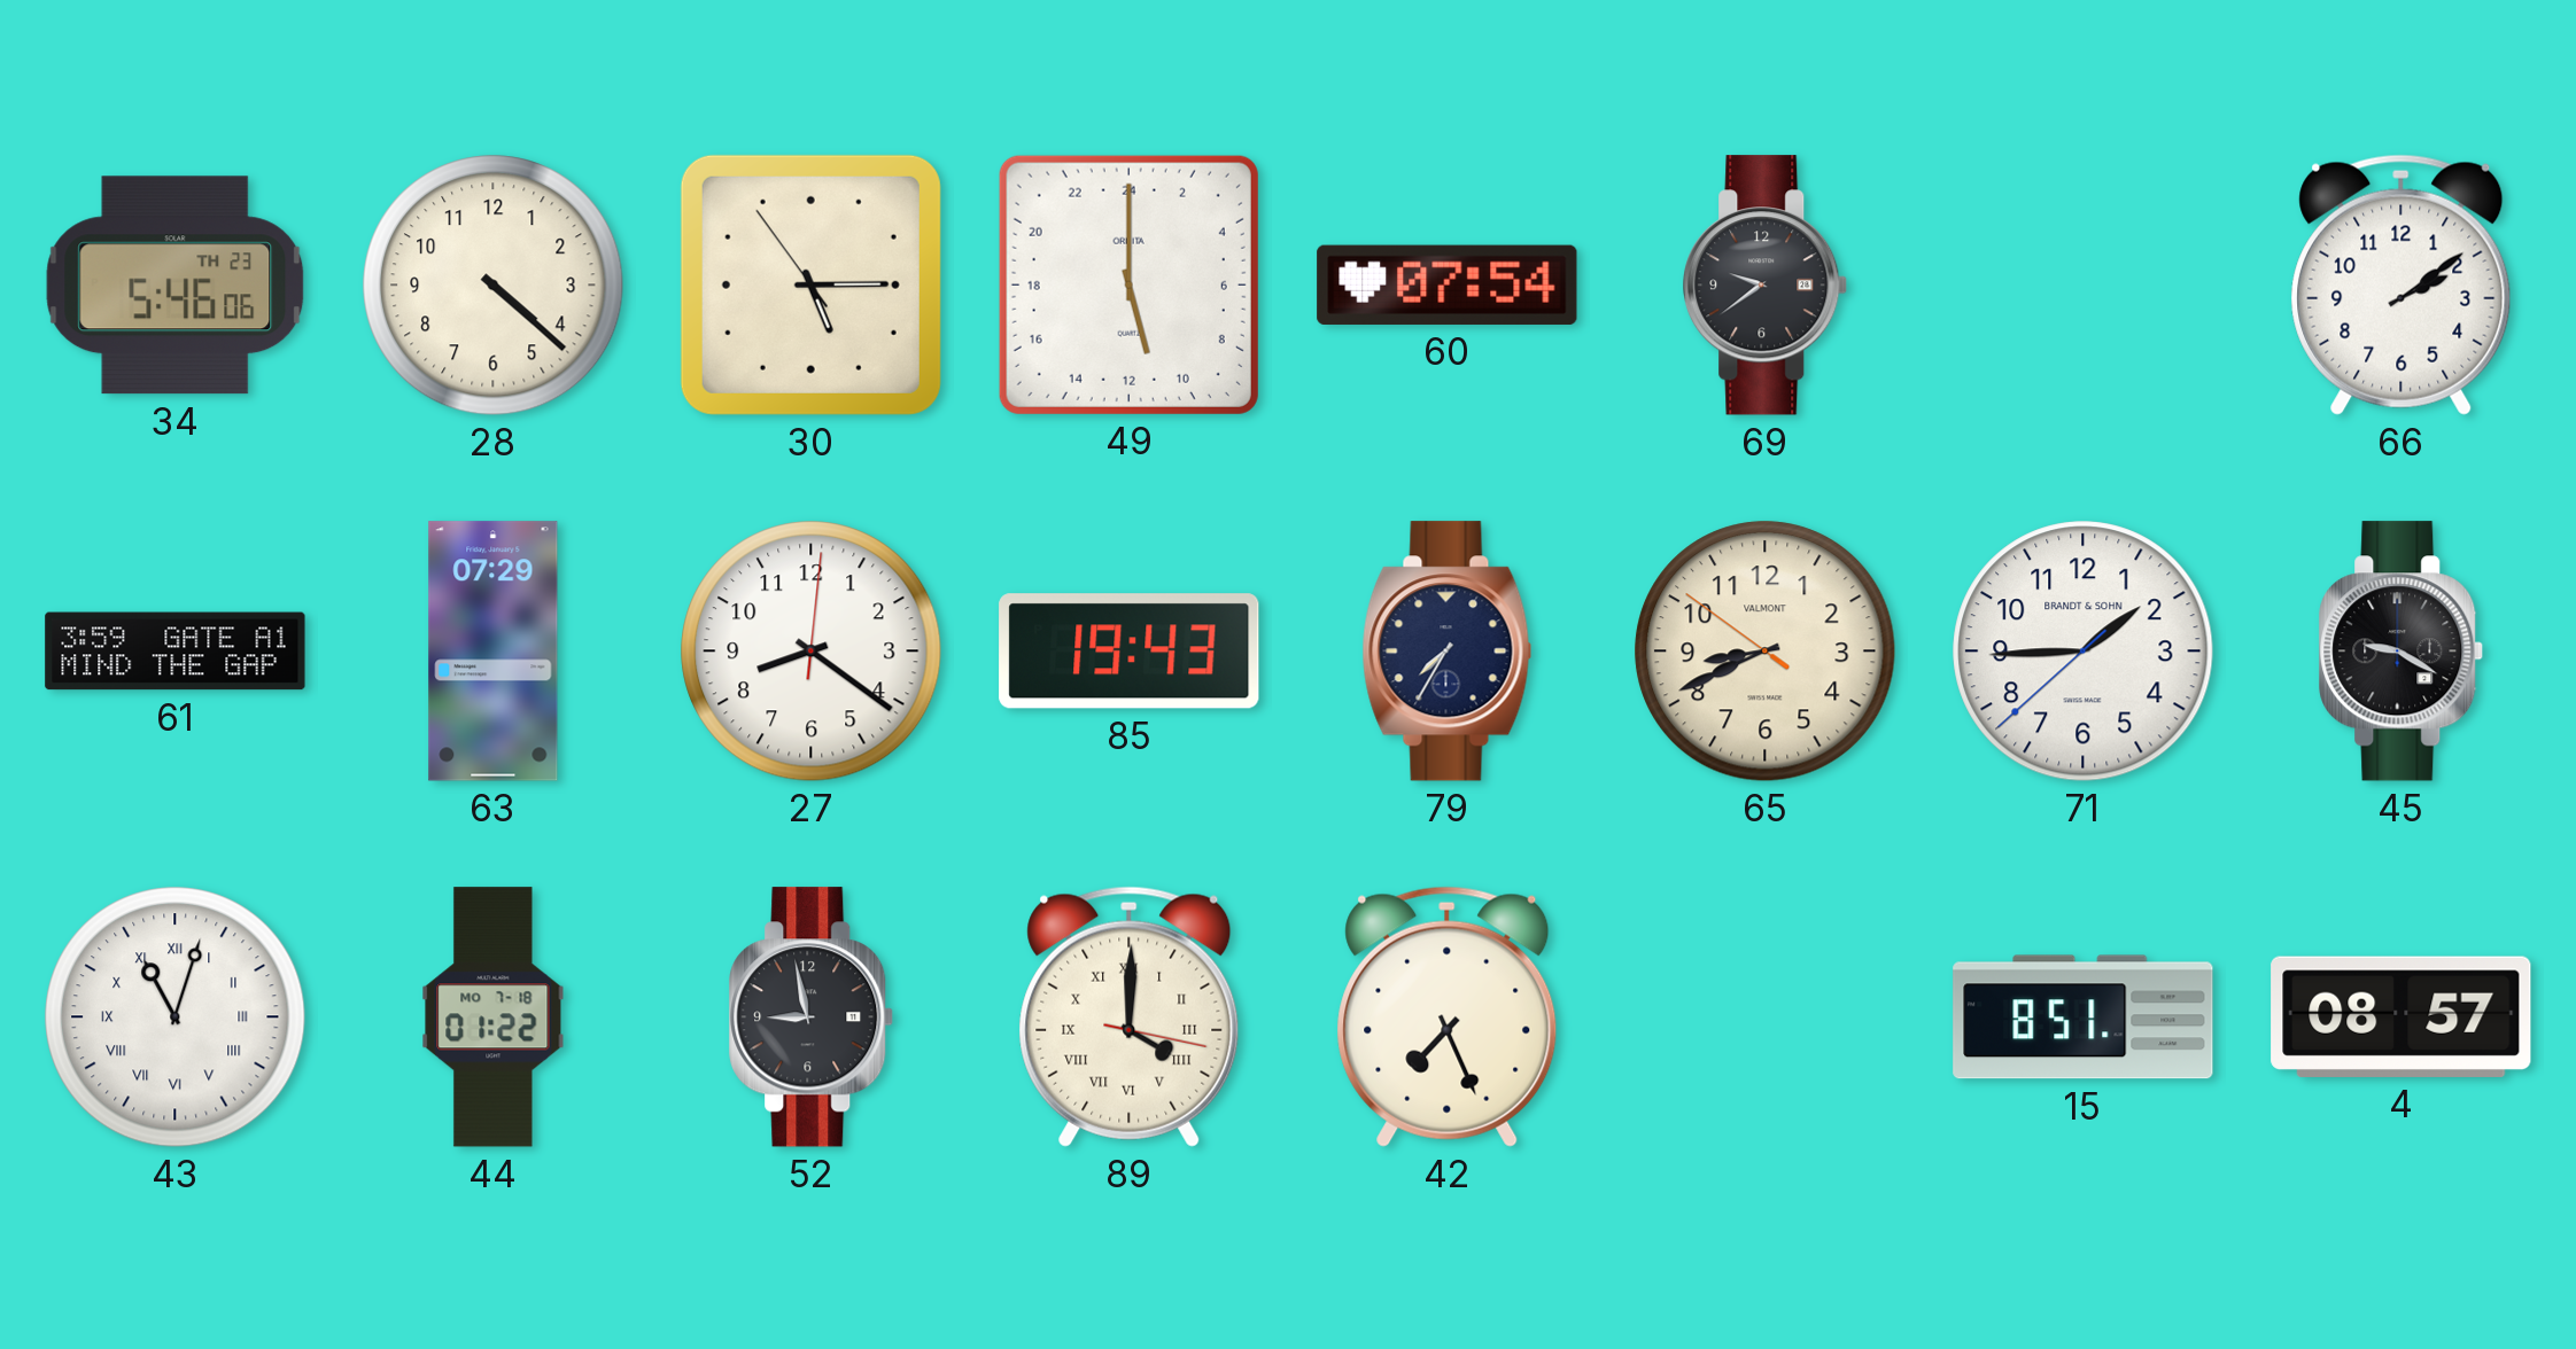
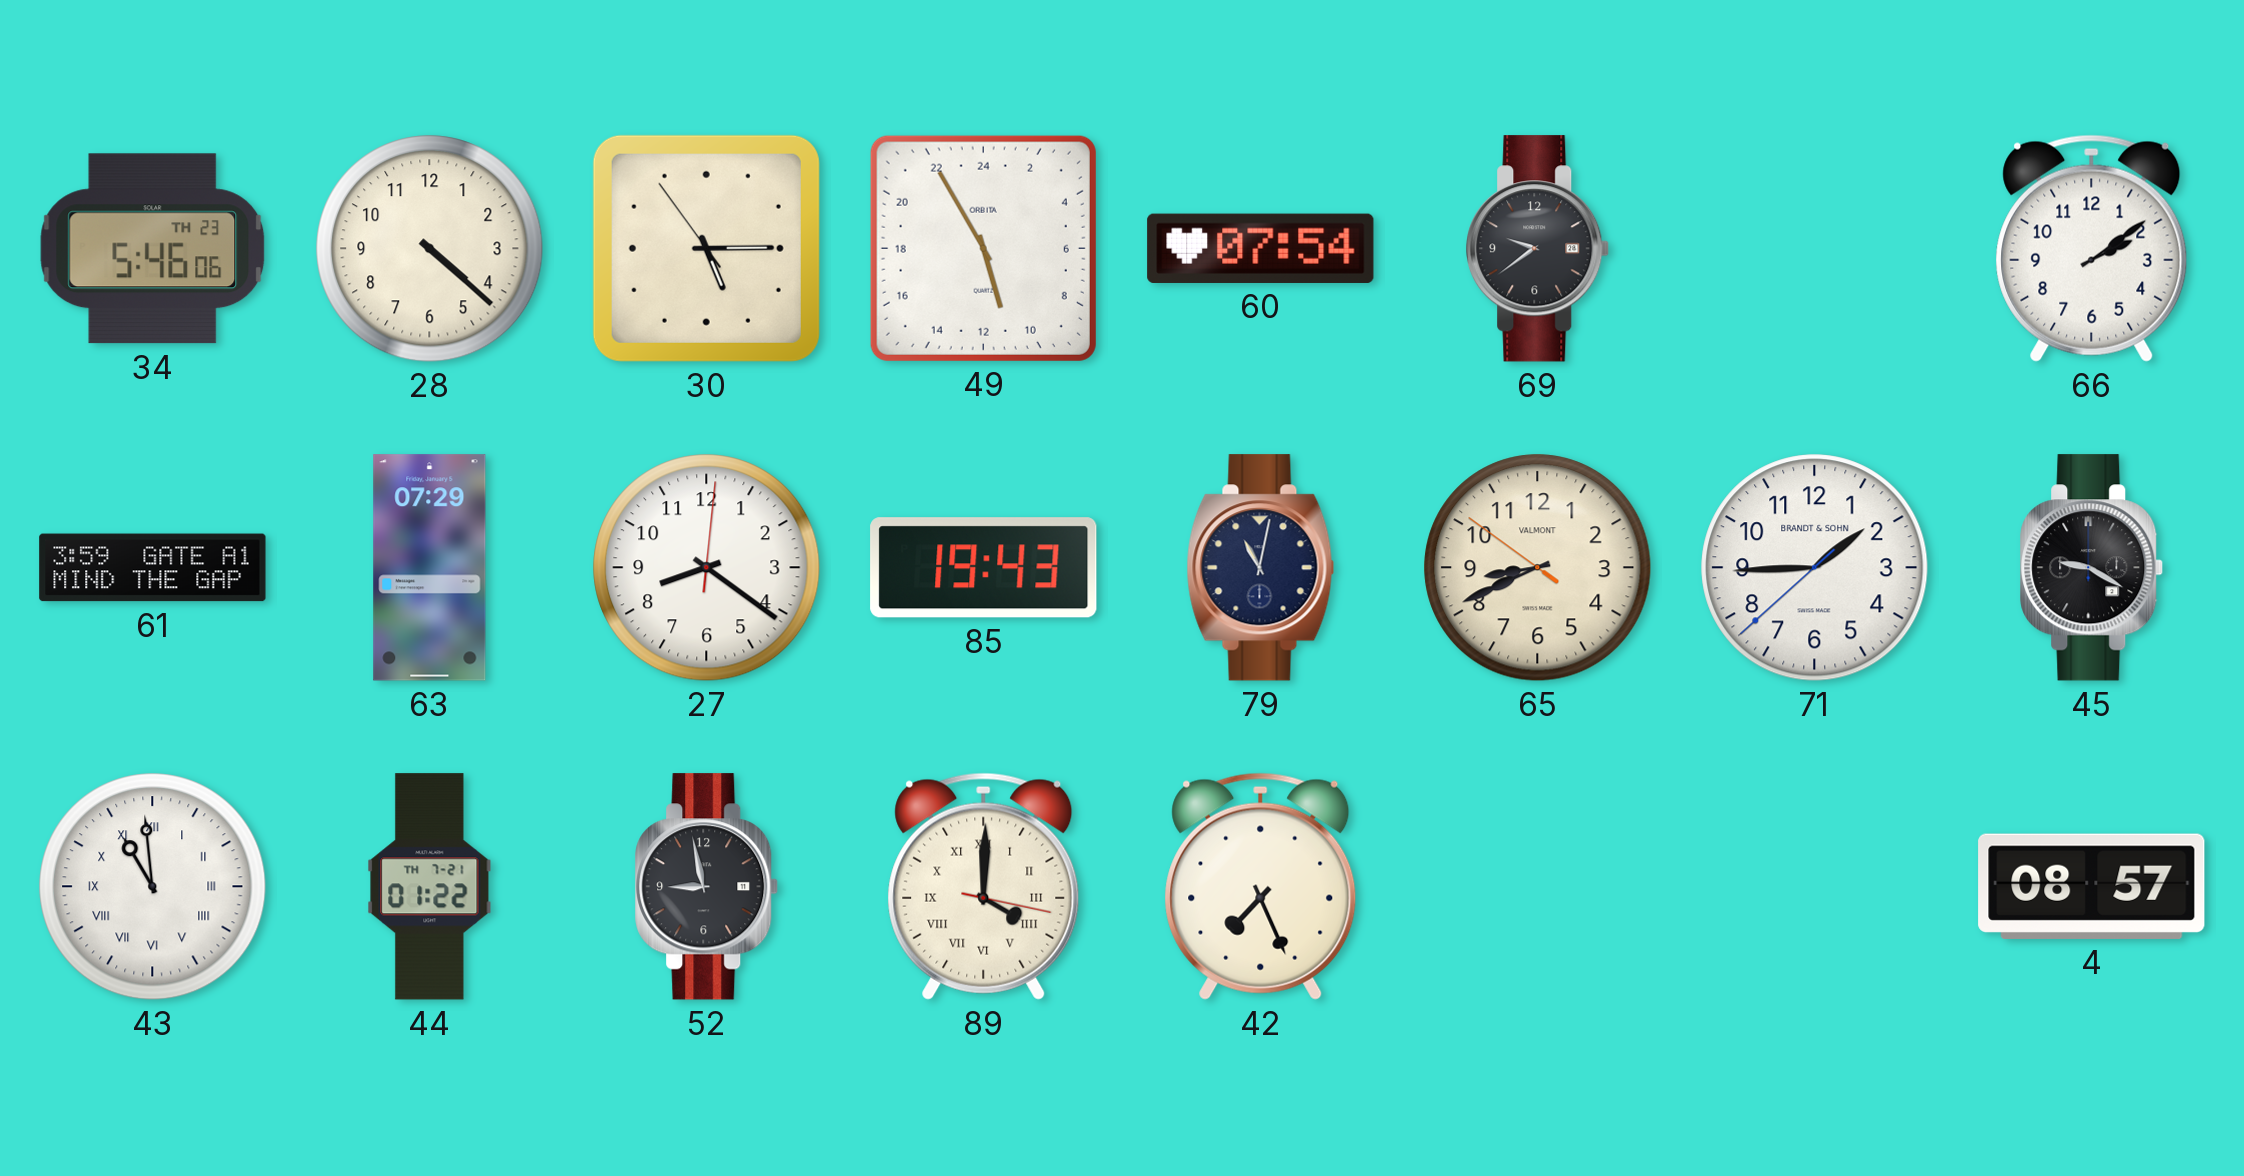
49: 11:00 -> 10:55
79: 7:35 -> 11:02
43: 11:03 -> 10:59
44 date: MO 7-18 -> TH 7-21
15: 8:51 -> none
